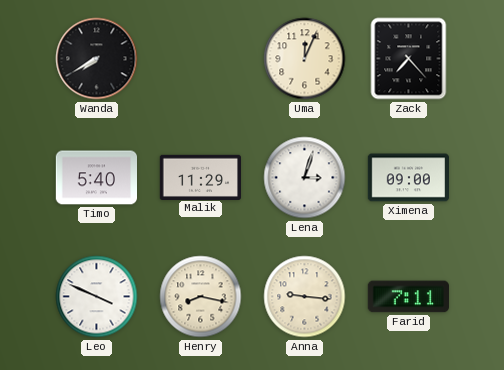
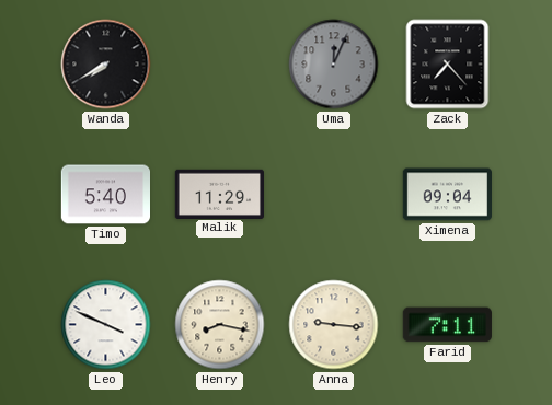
Uma dial: cream -> grey
Lena: 3:03 -> none
Ximena: 09:00 -> 09:04
